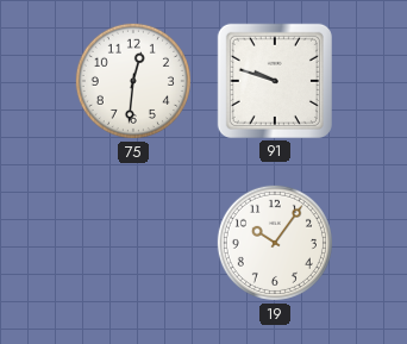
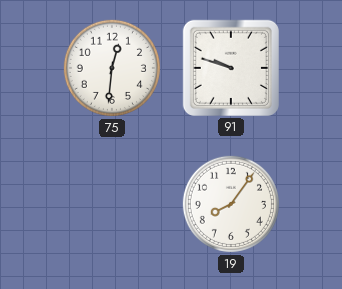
19: 10:06 -> 8:06
